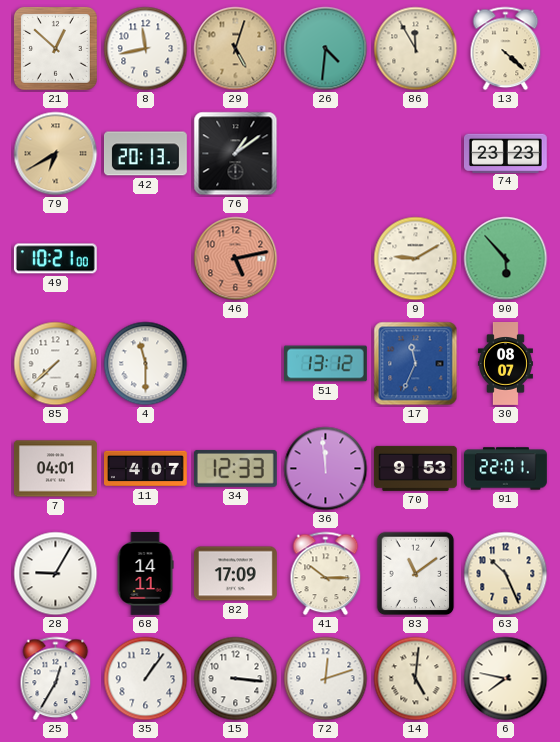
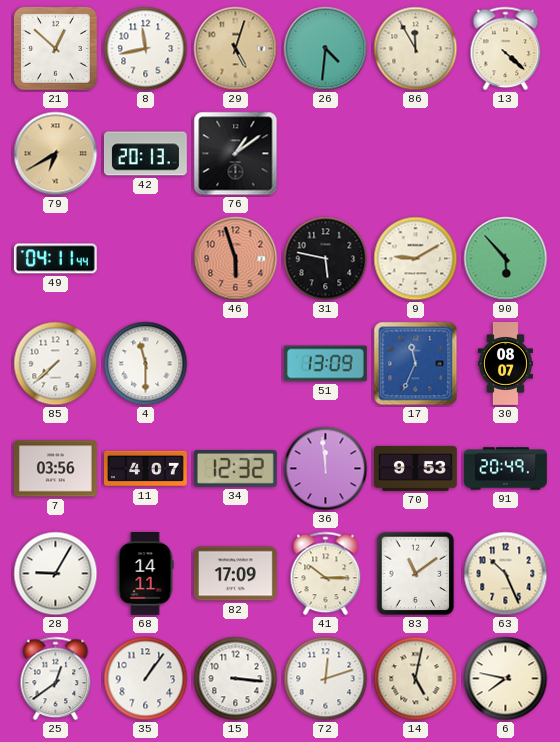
74: 23:23 -> none
49: 10:21 -> 04:11
46: 5:13 -> 5:57
31: none -> 5:47
51: 13:12 -> 13:09
7: 04:01 -> 03:56
34: 12:33 -> 12:32
91: 22:01 -> 20:49
25: 12:35 -> 12:39
14: 5:01 -> 5:02
